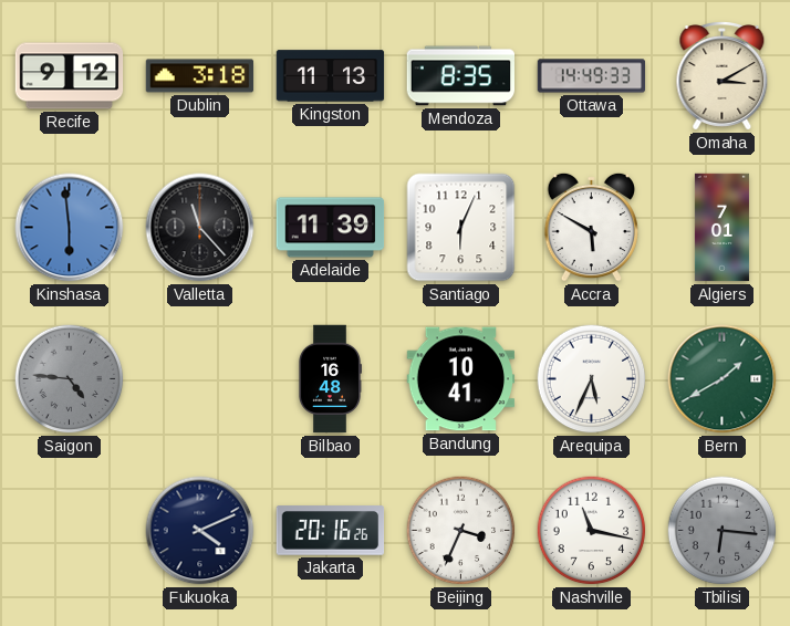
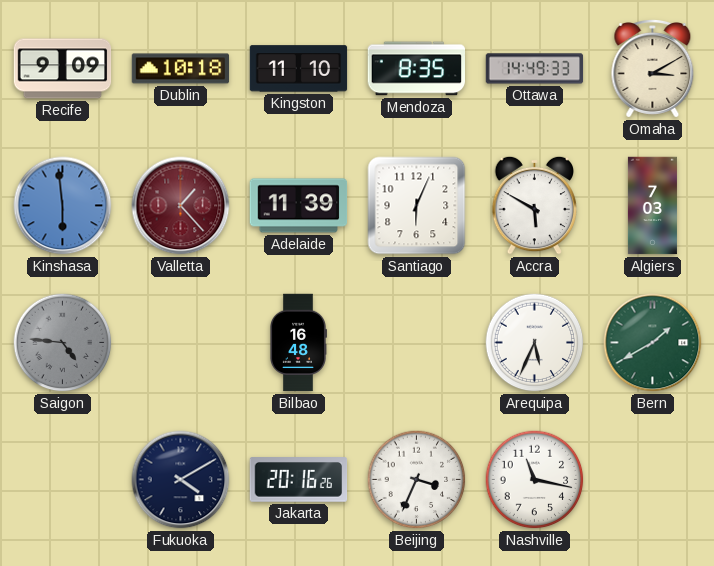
Recife: 9:12 -> 9:09
Dublin: 3:18 -> 10:18
Kingston: 11:13 -> 11:10
Valletta: 11:23 -> 1:23
Valletta dial: black -> burgundy
Algiers: 7:01 -> 7:03
Bandung: 10:41 -> none
Fukuoka: 4:11 -> 4:10
Tbilisi: 6:16 -> none
